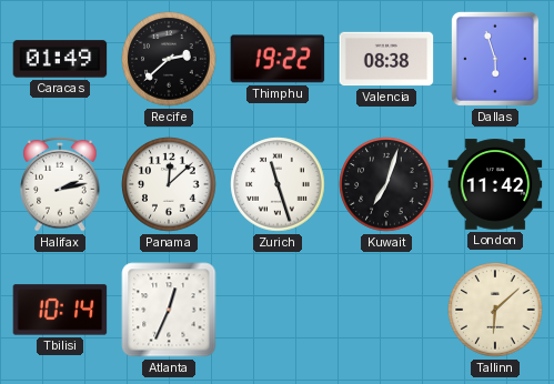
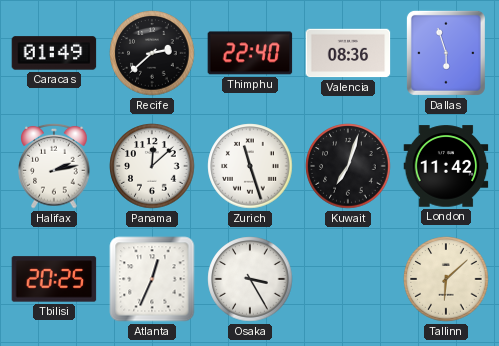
Thimphu: 19:22 -> 22:40
Valencia: 08:38 -> 08:36
Tbilisi: 10:14 -> 20:25
Osaka: none -> 3:25
